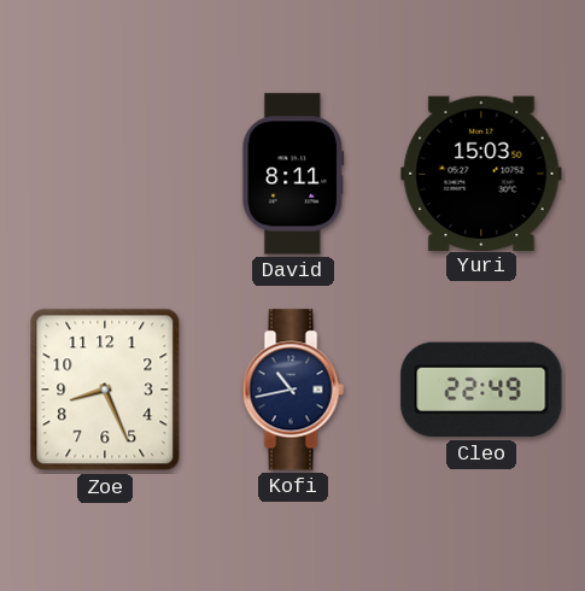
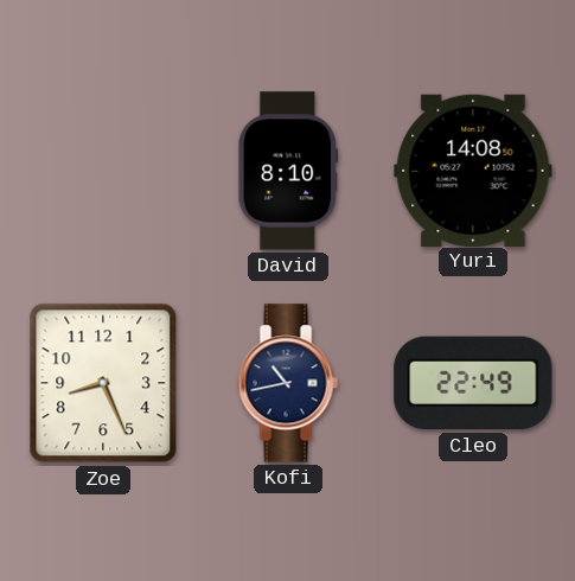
David: 8:11 -> 8:10
Yuri: 15:03 -> 14:08
